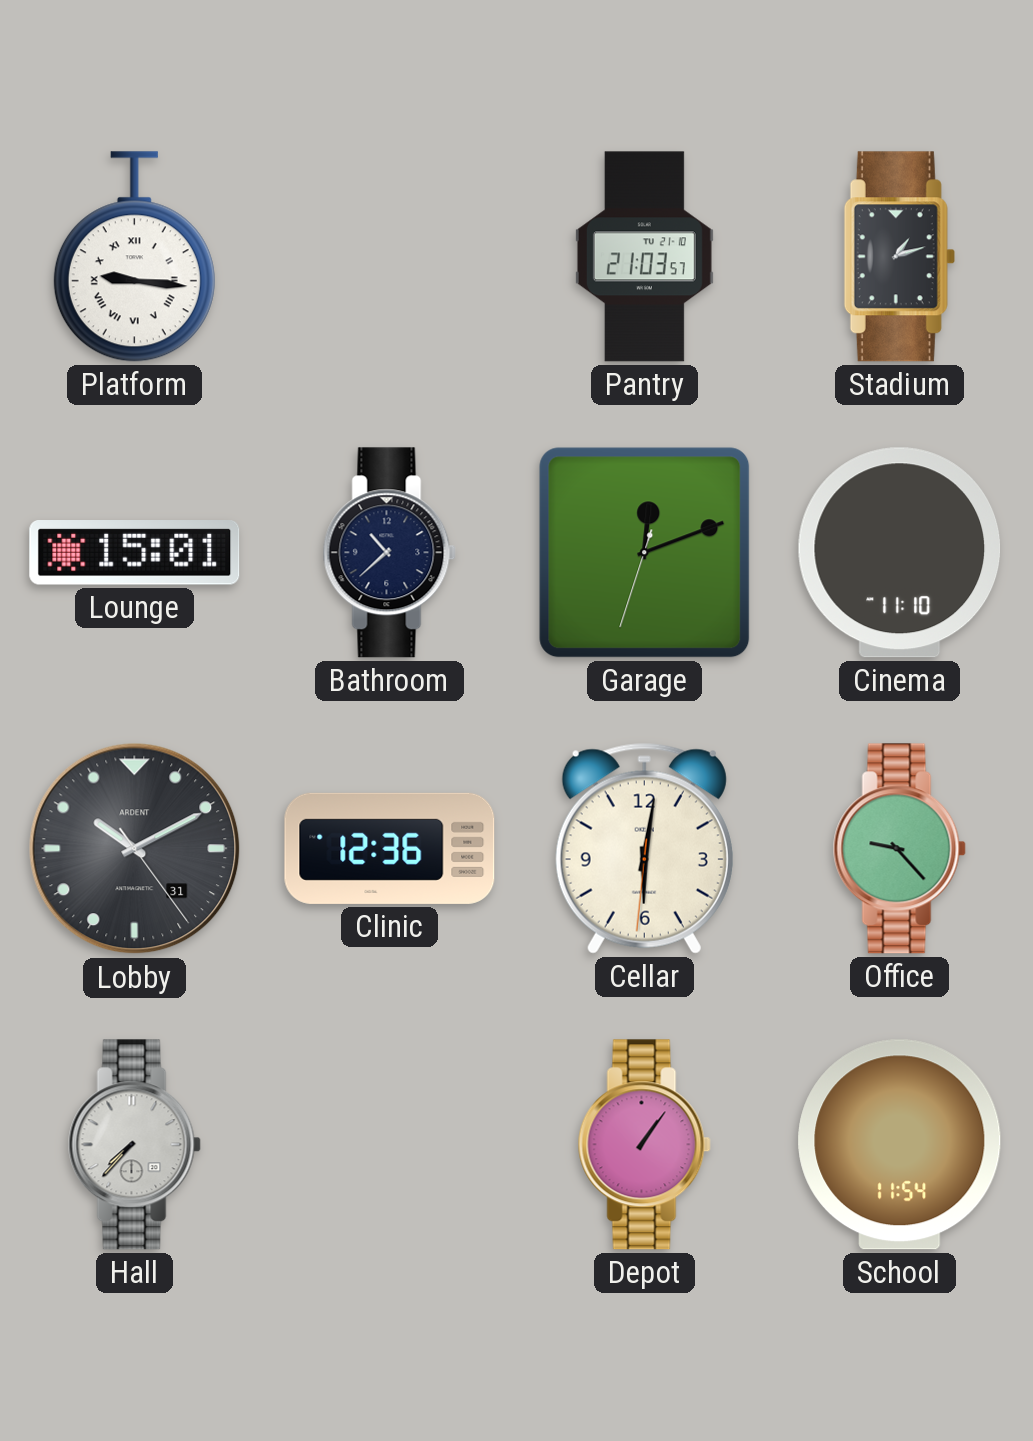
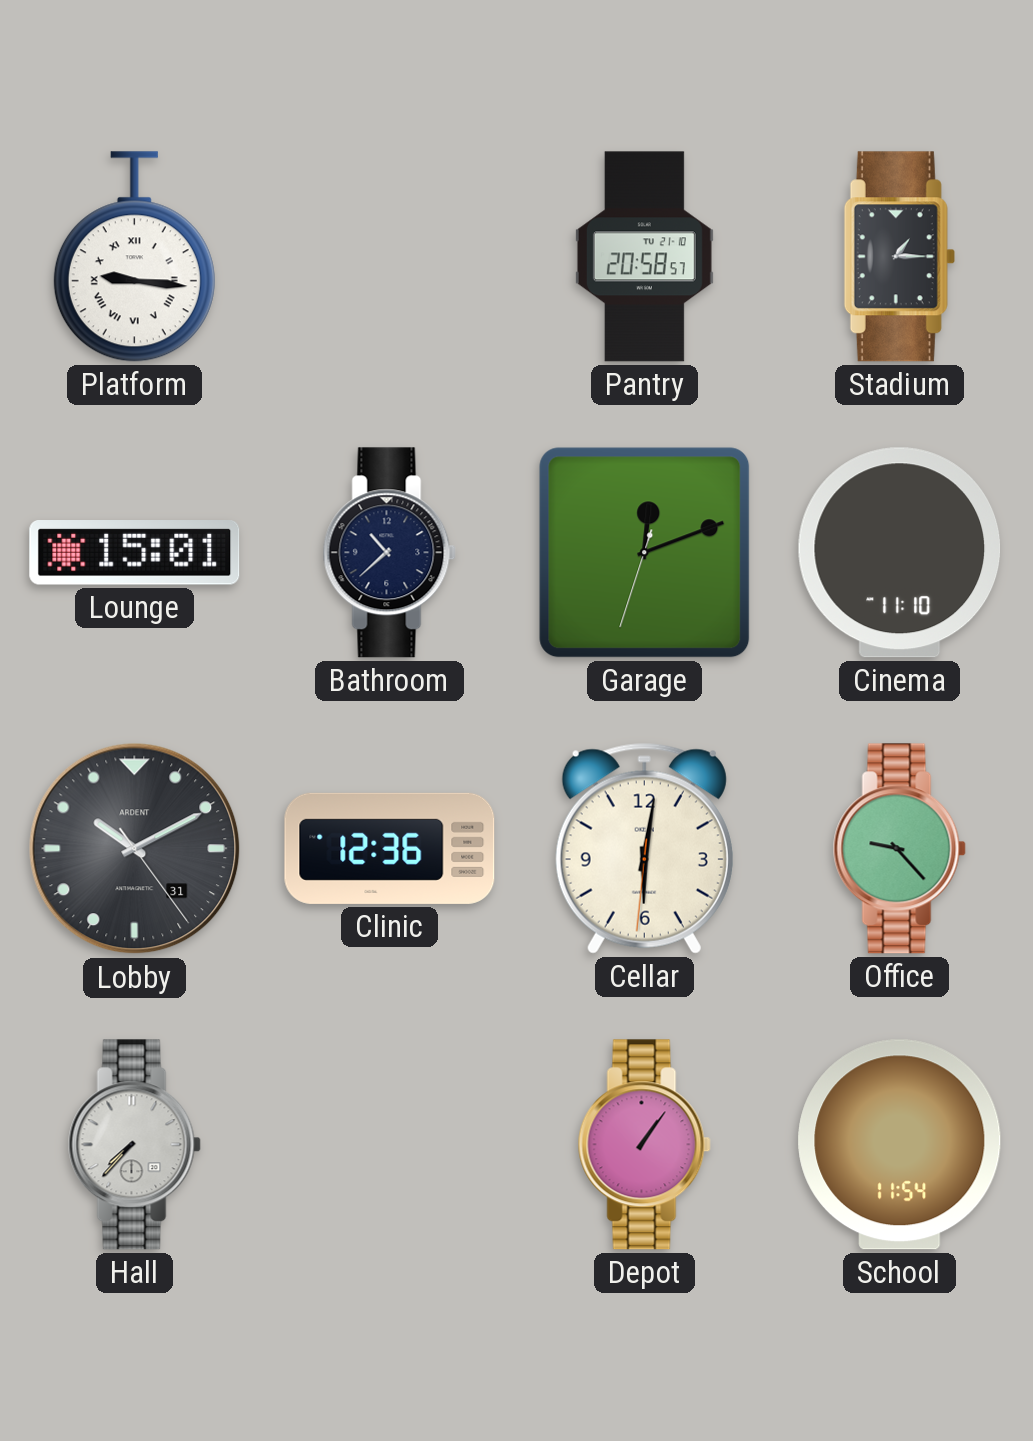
Pantry: 21:03 -> 20:58
Stadium: 1:12 -> 1:15
